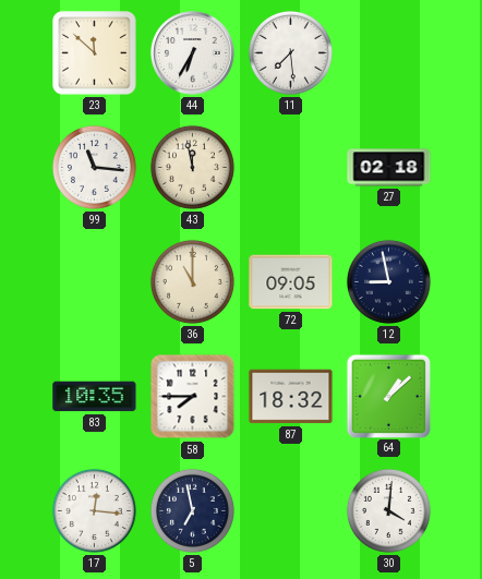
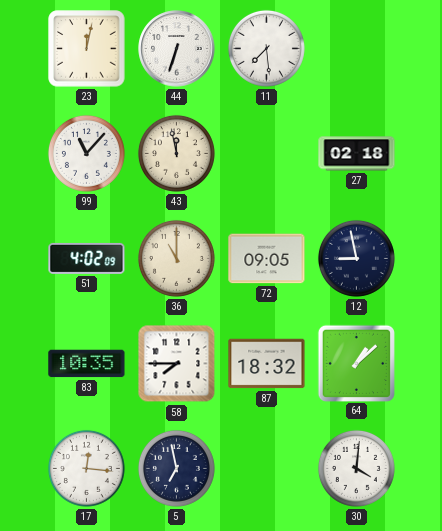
23: 11:52 -> 12:02
44: 6:35 -> 6:33
99: 11:16 -> 11:07
51: none -> 4:02
